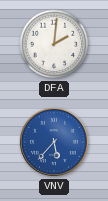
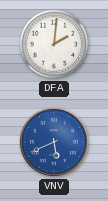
VNV: 5:37 -> 5:41
